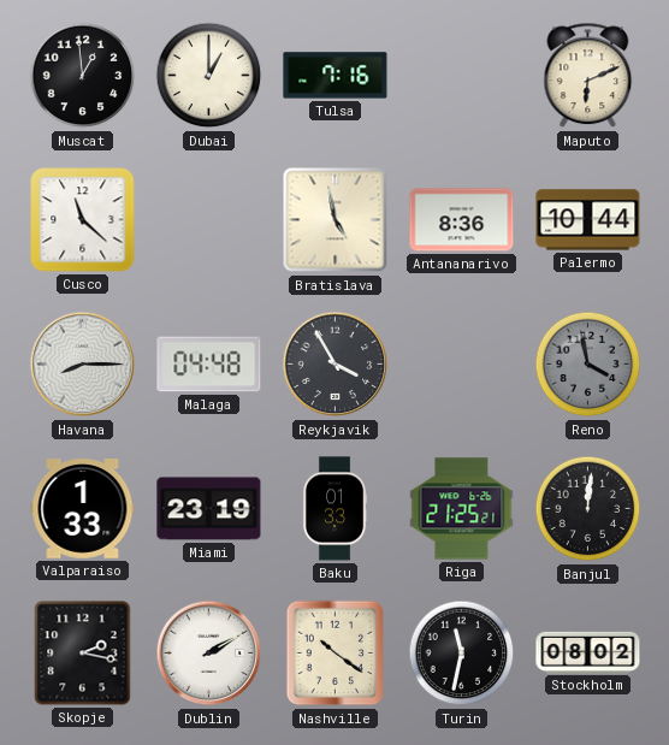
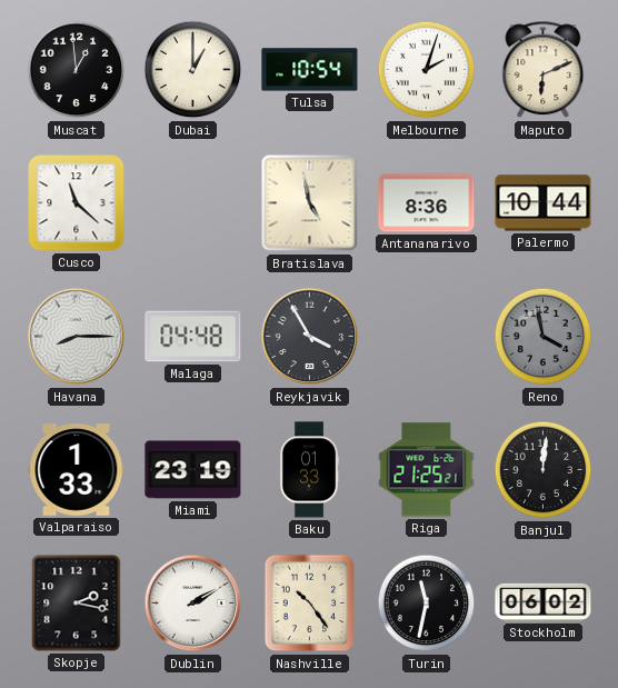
Tulsa: 7:16 -> 10:54
Melbourne: none -> 2:03
Nashville: 10:21 -> 10:24
Stockholm: 08:02 -> 06:02
